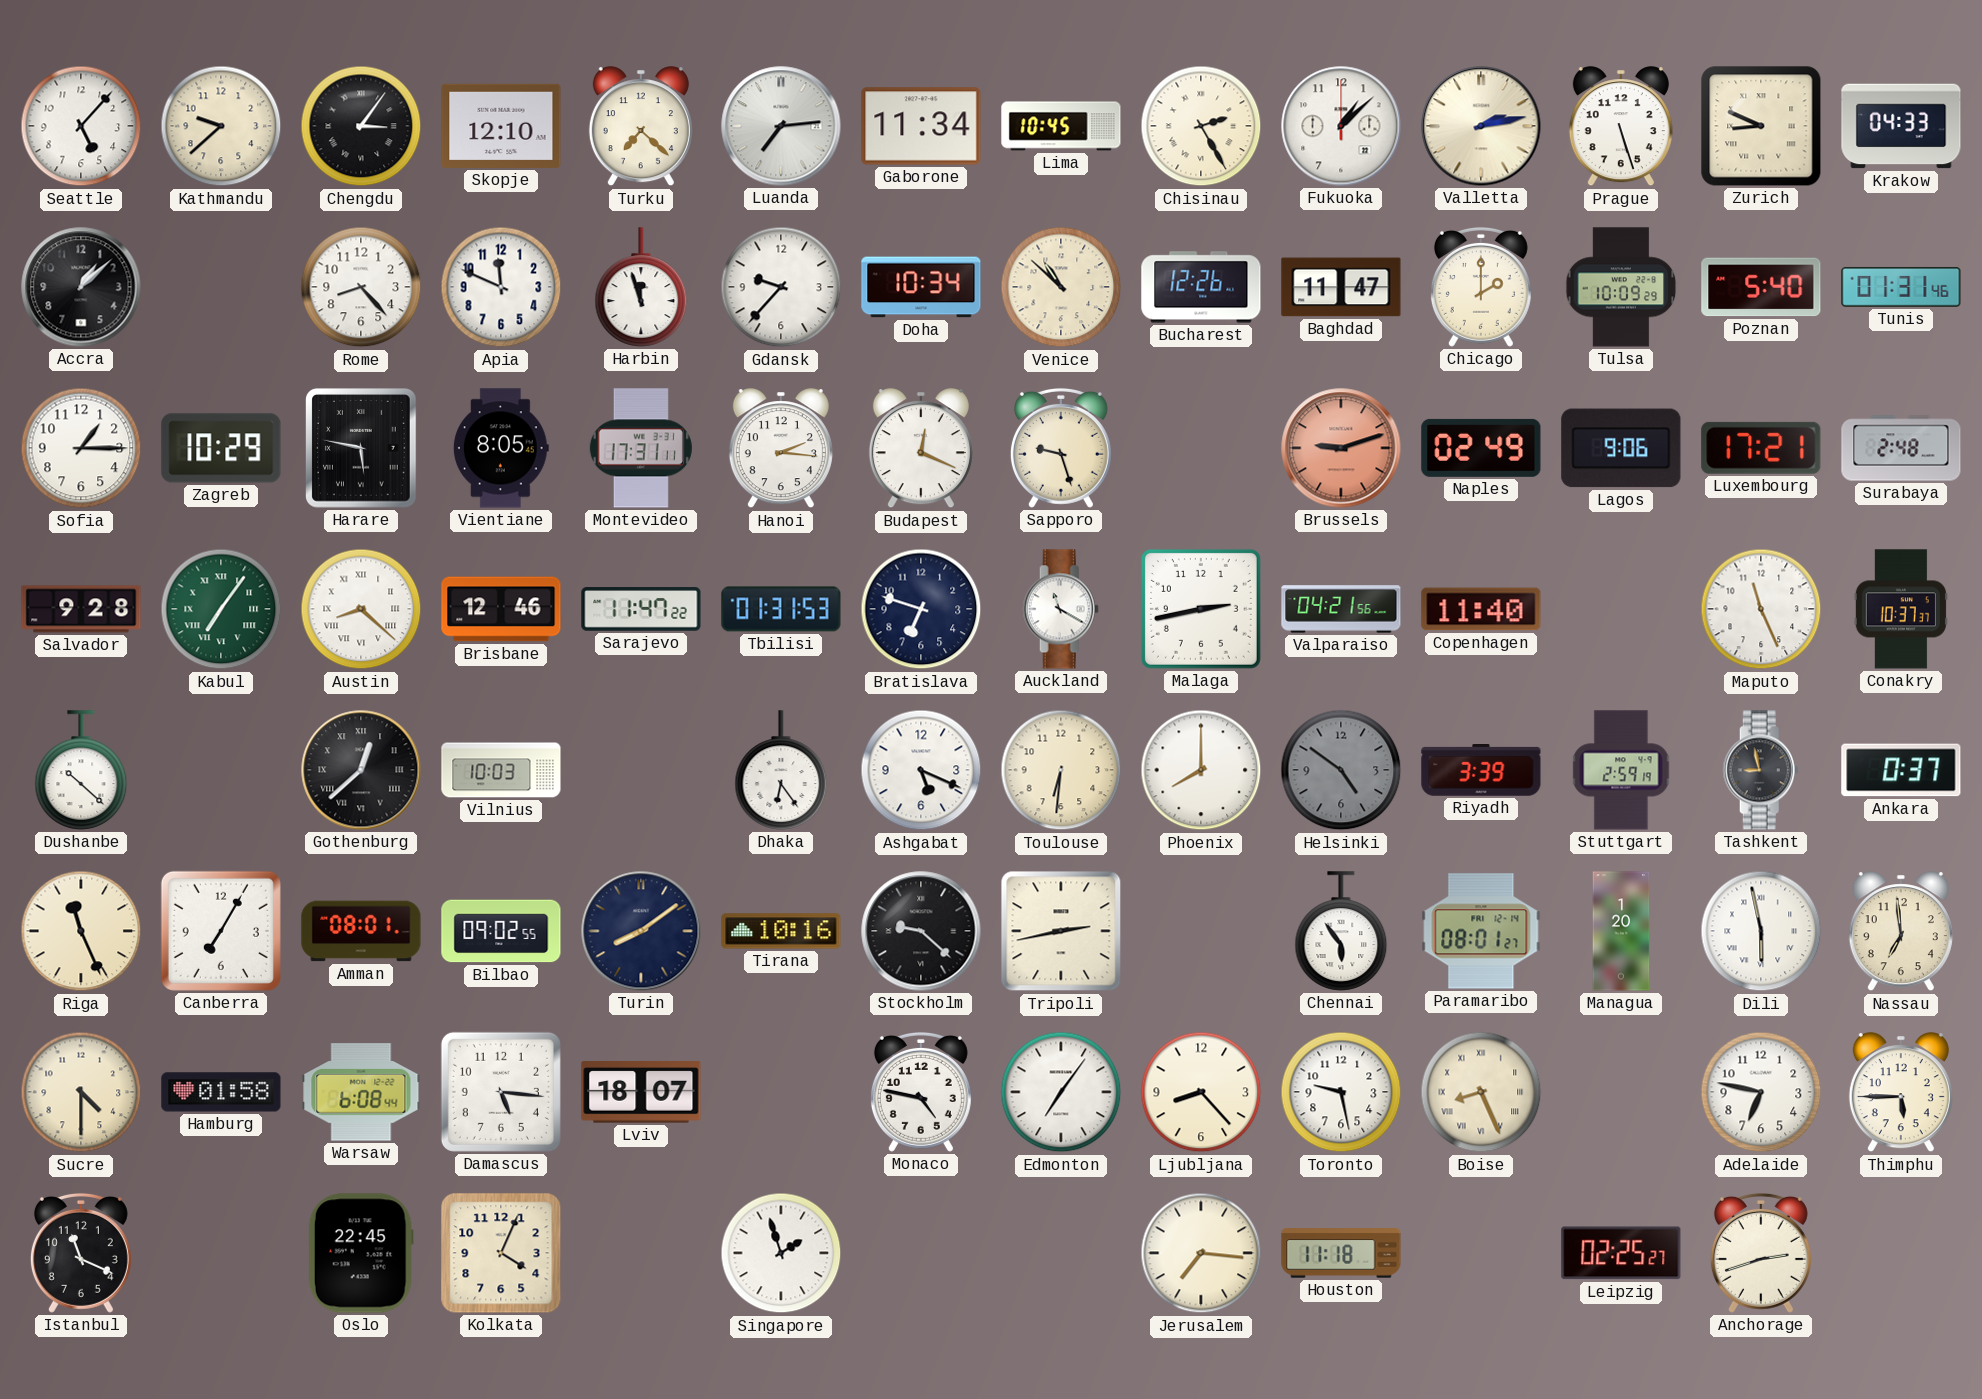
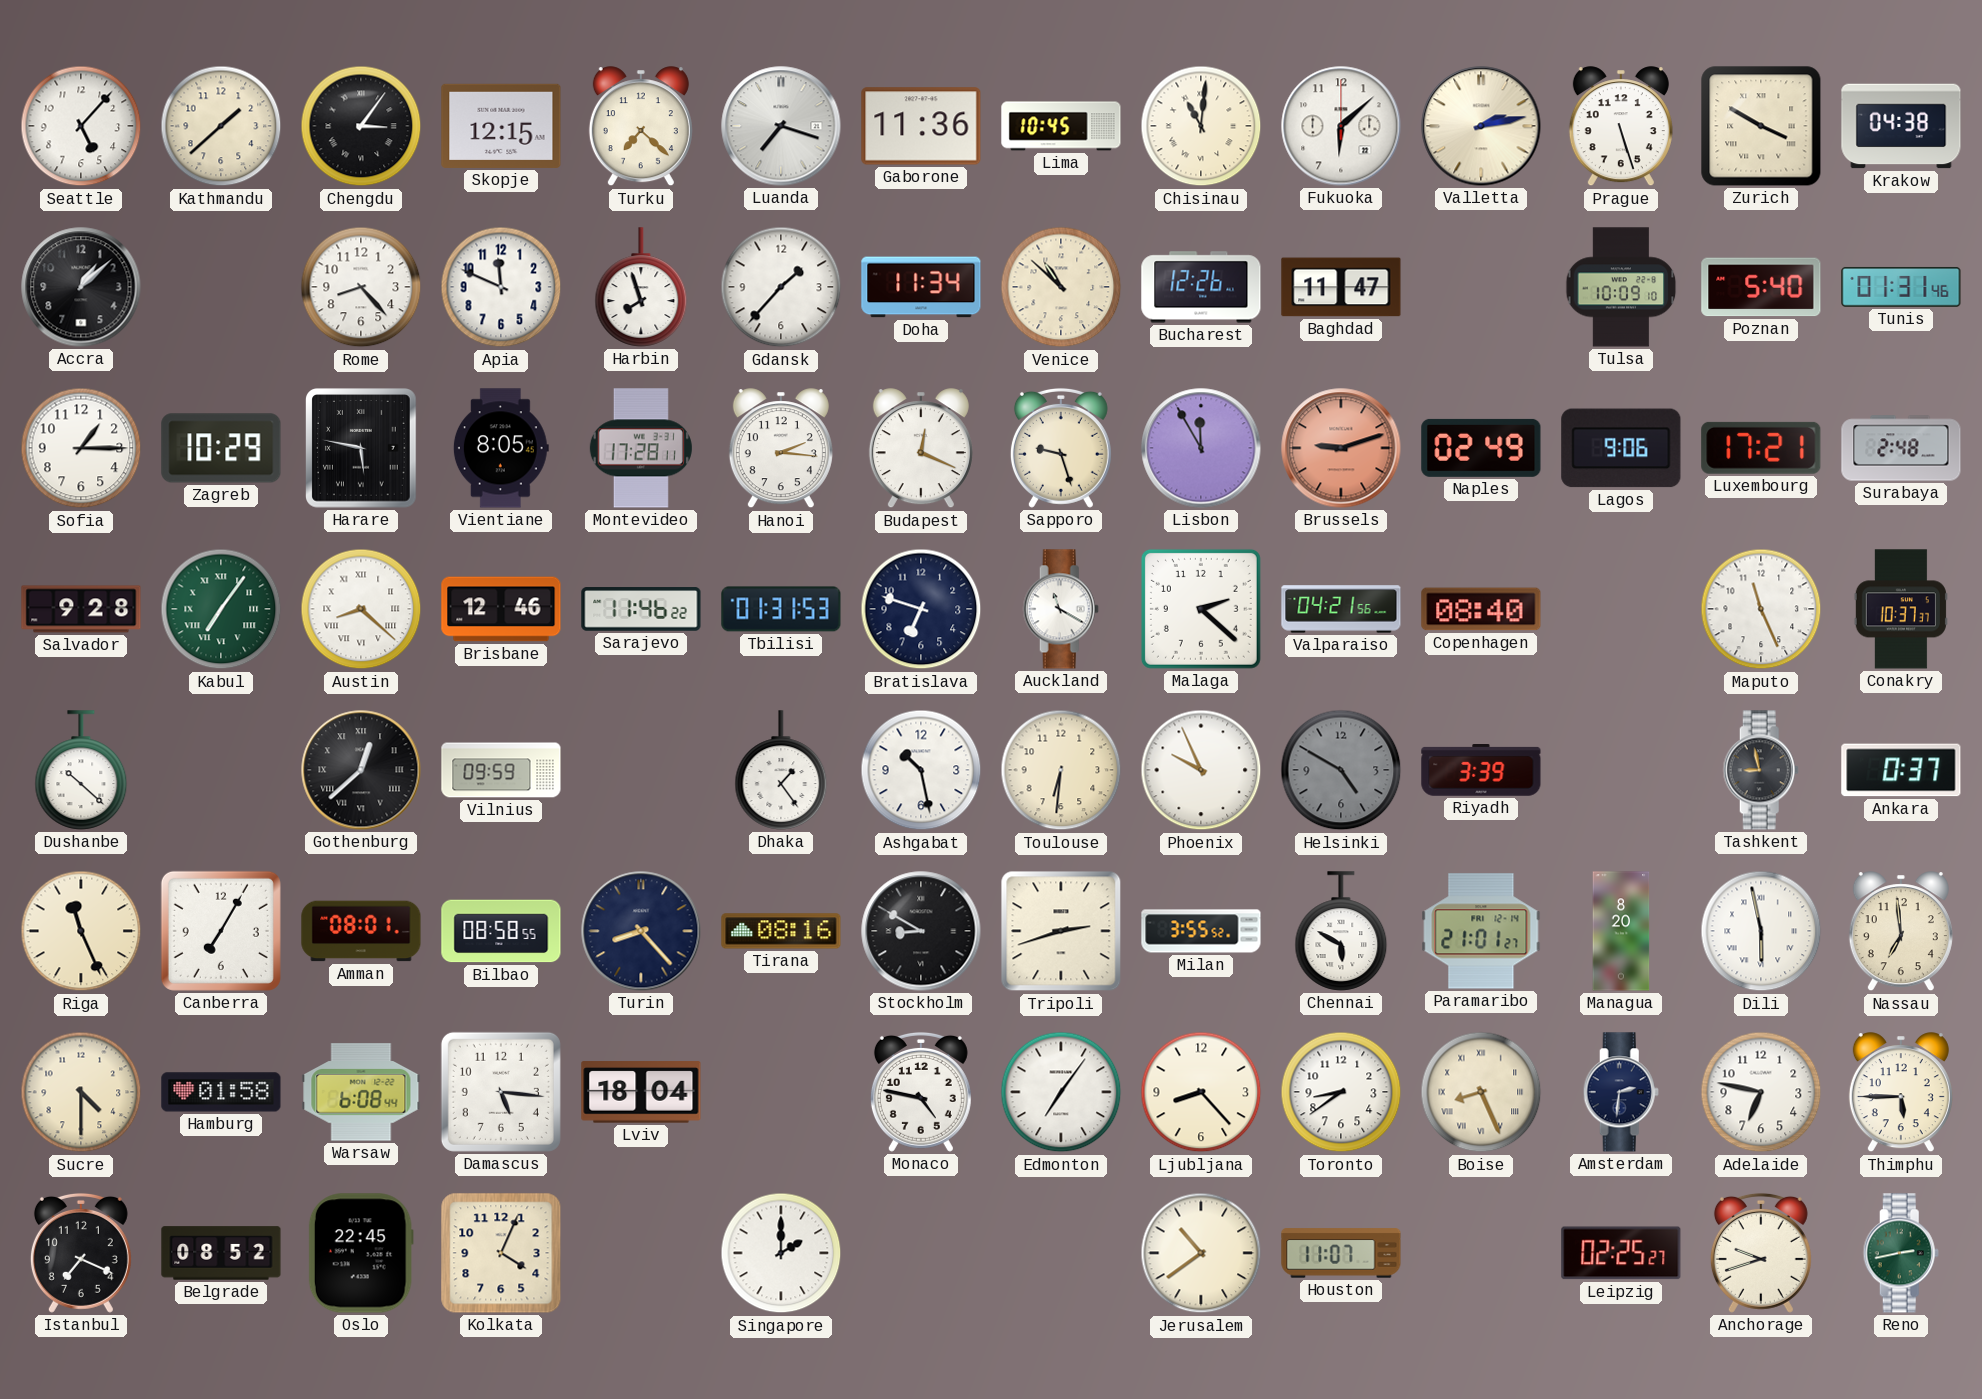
Kathmandu: 9:38 -> 1:38
Skopje: 12:10 -> 12:15
Luanda: 7:14 -> 7:18
Gaborone: 11:34 -> 11:36
Chisinau: 2:25 -> 11:01
Fukuoka: 1:08 -> 6:08
Zurich: 8:49 -> 3:50
Krakow: 04:33 -> 04:38
Harbin: 11:57 -> 7:57
Gdansk: 9:37 -> 1:37
Doha: 10:34 -> 11:34
Chicago: 2:00 -> none
Tulsa: 10:09:29 -> 10:09:10
Montevideo: 17:31 -> 17:28
Lisbon: none -> 11:55
Sarajevo: 11:47 -> 11:46
Malaga: 2:43 -> 2:22
Copenhagen: 11:40 -> 08:40
Vilnius: 10:03 -> 09:59
Dhaka: 6:24 -> 1:24
Ashgabat: 5:19 -> 10:28
Phoenix: 8:00 -> 9:56
Helsinki: 4:51 -> 4:50
Stuttgart: 2:59 -> none
Bilbao: 09:02 -> 08:58
Turin: 8:09 -> 8:23
Tirana: 10:16 -> 08:16
Stockholm: 9:22 -> 8:50
Tripoli: 2:43 -> 2:42
Milan: none -> 3:55
Chennai: 5:54 -> 5:50
Paramaribo: 08:01 -> 21:01
Managua: 1:20 -> 8:20
Lviv: 18:07 -> 18:04
Toronto: 9:28 -> 8:39
Amsterdam: none -> 2:31
Istanbul: 11:19 -> 7:19
Belgrade: none -> 08:52
Singapore: 1:57 -> 2:00
Jerusalem: 7:16 -> 10:39
Houston: 11:18 -> 11:07
Anchorage: 2:42 -> 9:42
Reno: none -> 2:43
